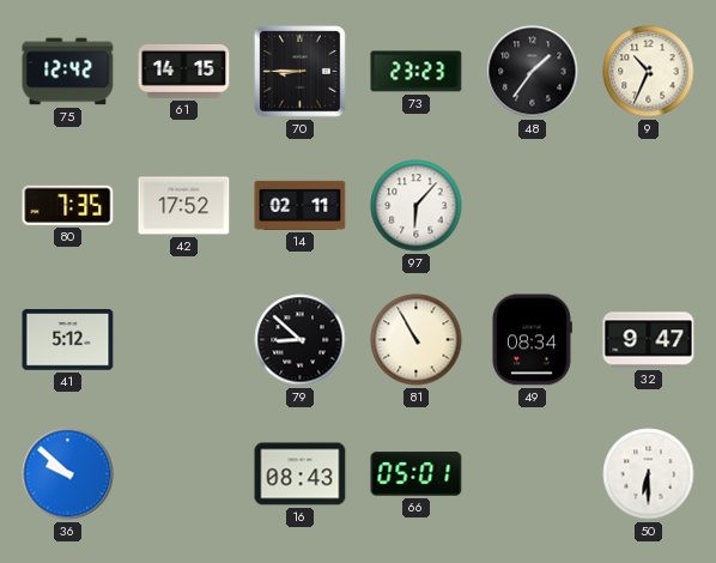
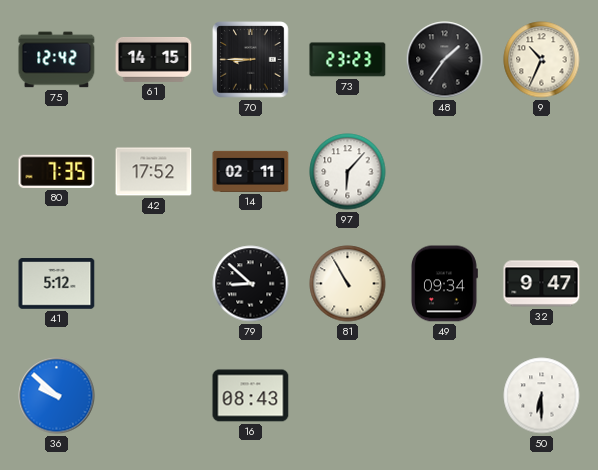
49: 08:34 -> 09:34
66: 05:01 -> none
